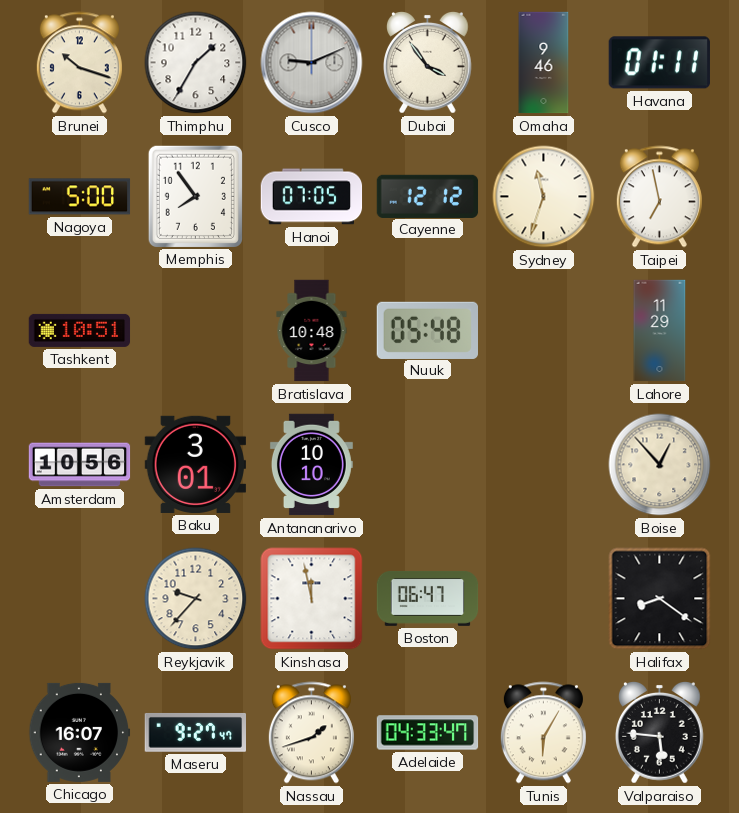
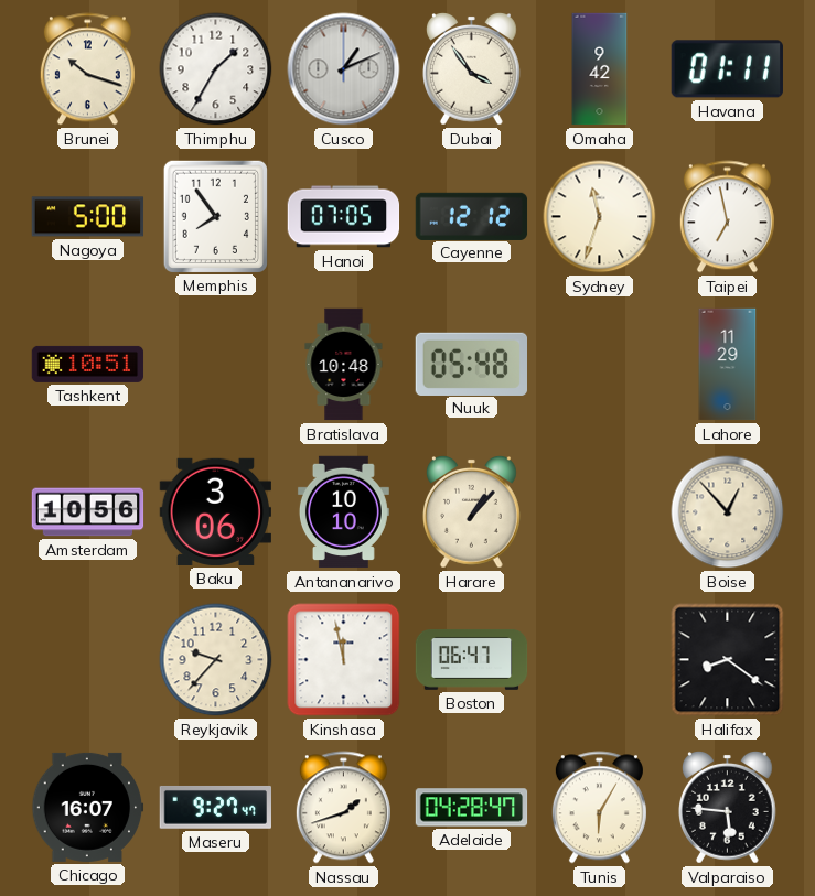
Cusco: 9:11 -> 1:11
Omaha: 9:46 -> 9:42
Baku: 3:01 -> 3:06
Harare: none -> 1:07
Adelaide: 04:33 -> 04:28
